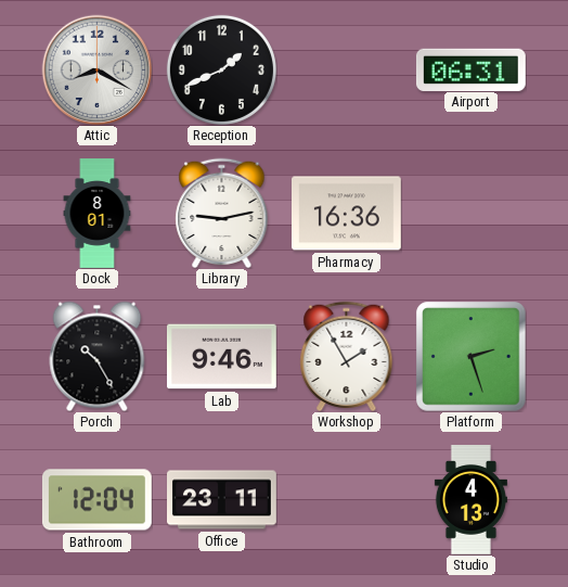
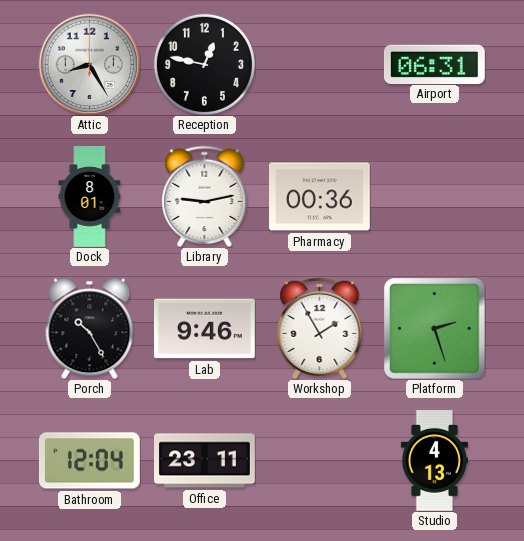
Attic: 8:20 -> 8:25
Reception: 1:41 -> 12:47
Pharmacy: 16:36 -> 00:36
